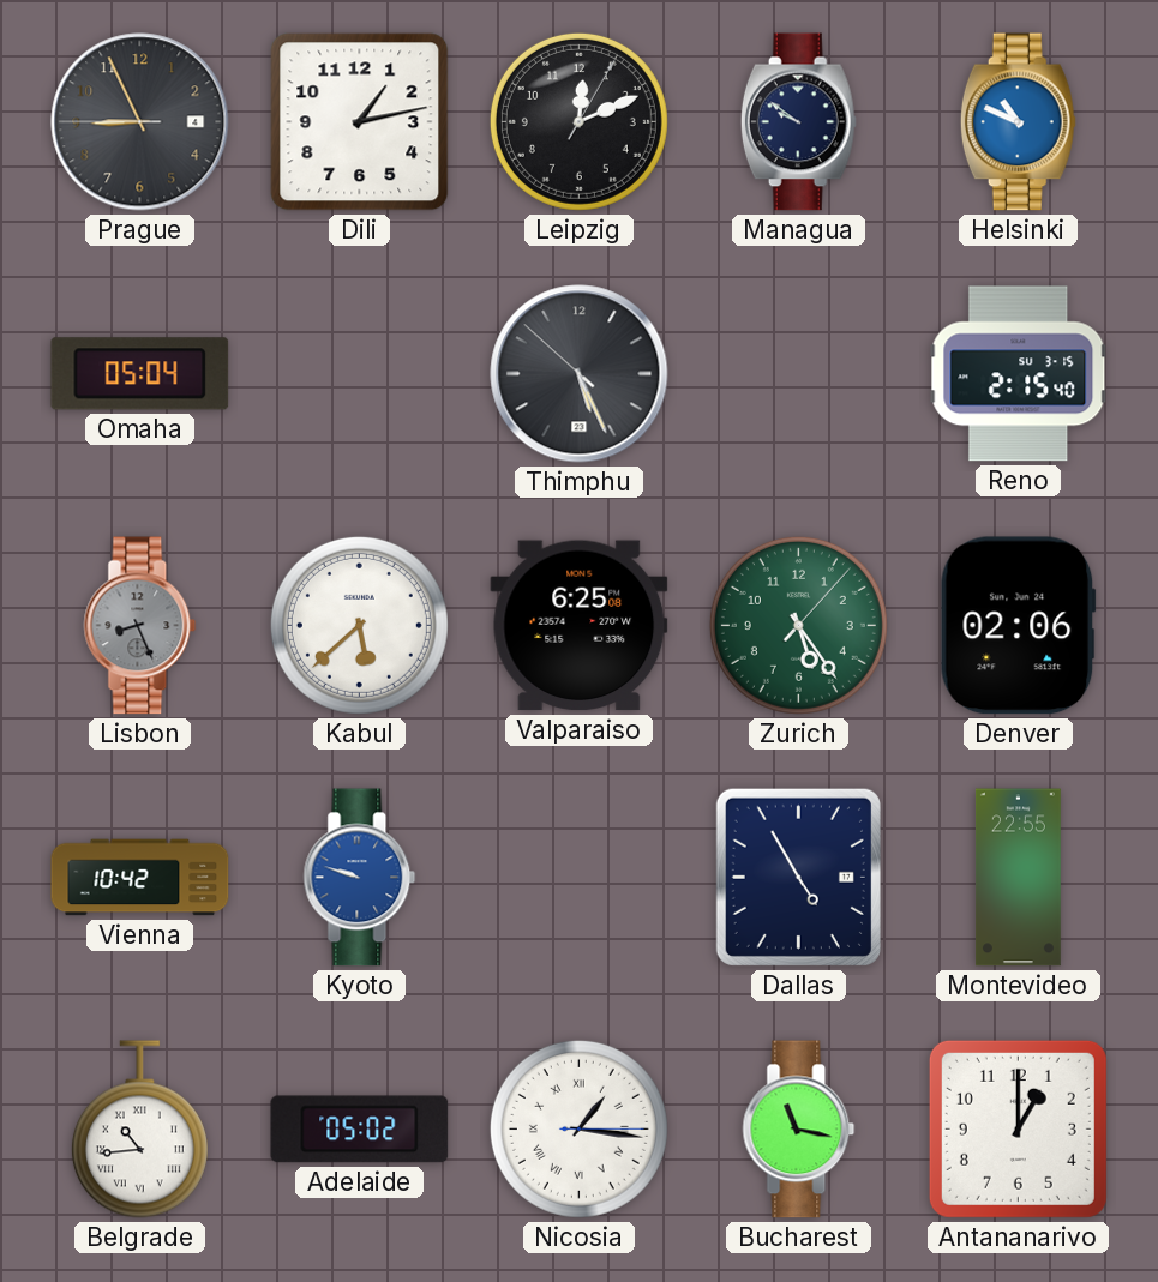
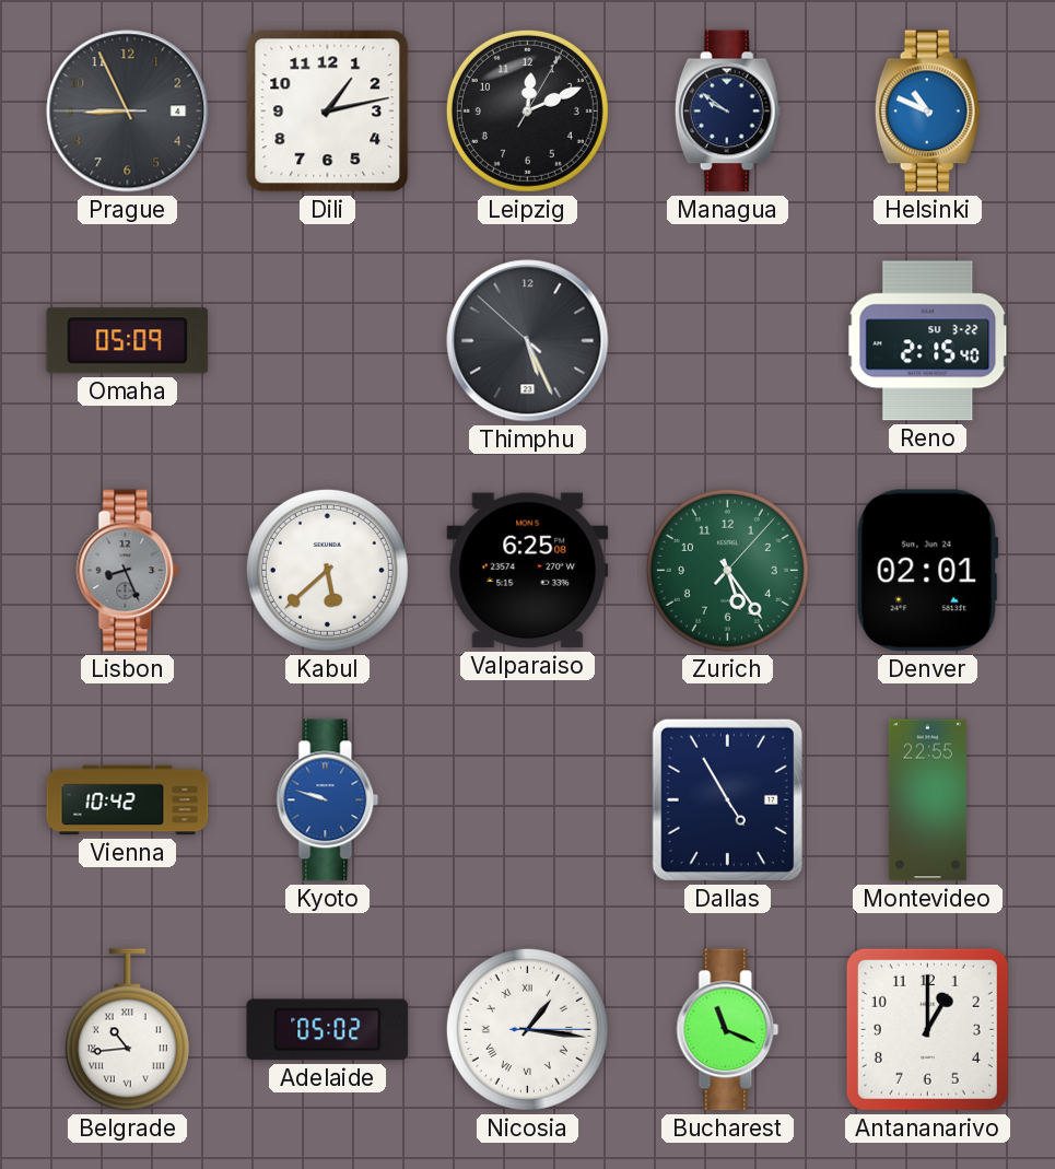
Omaha: 05:04 -> 05:09
Reno date: SU 3-15 -> SU 3-22
Denver: 02:06 -> 02:01
Bucharest: 11:17 -> 11:19
